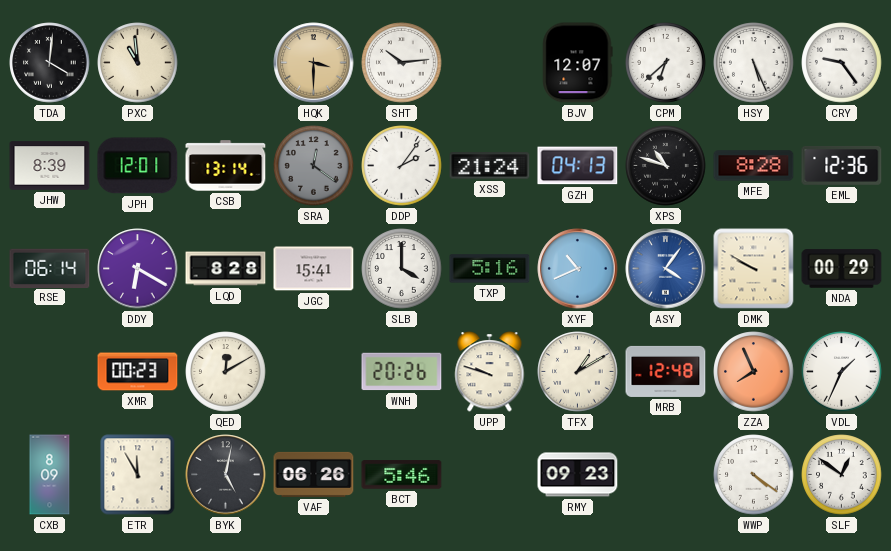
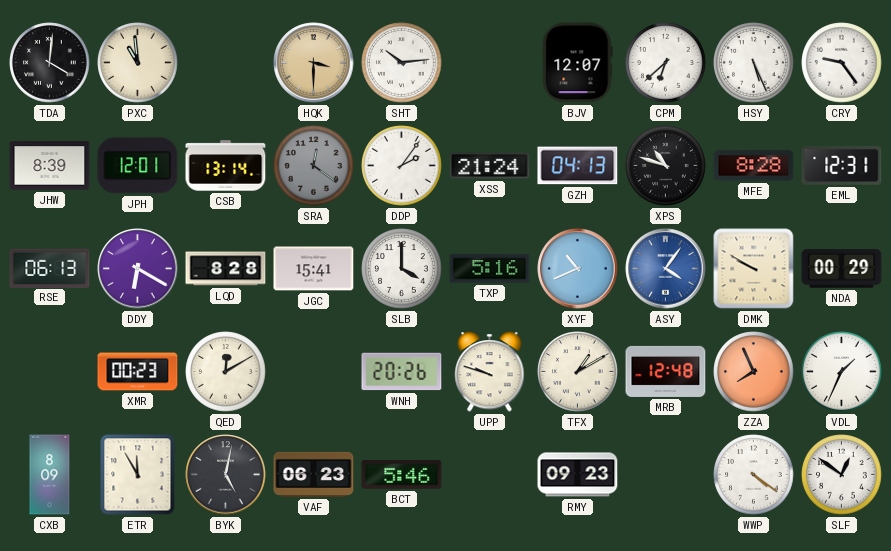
EML: 12:36 -> 12:31
RSE: 06:14 -> 06:13
VAF: 06:26 -> 06:23
